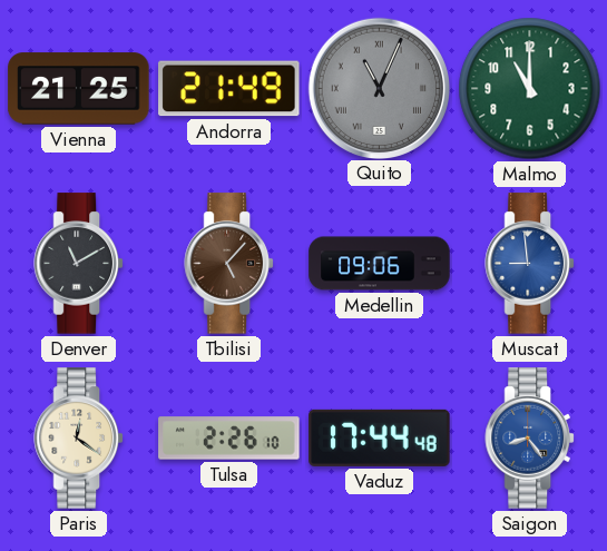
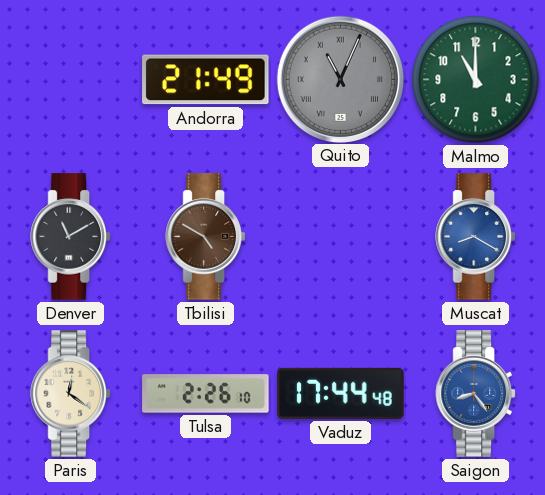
Vienna: 21:25 -> none
Tbilisi: 5:07 -> 4:50
Medellin: 09:06 -> none
Muscat: 8:59 -> 8:20
